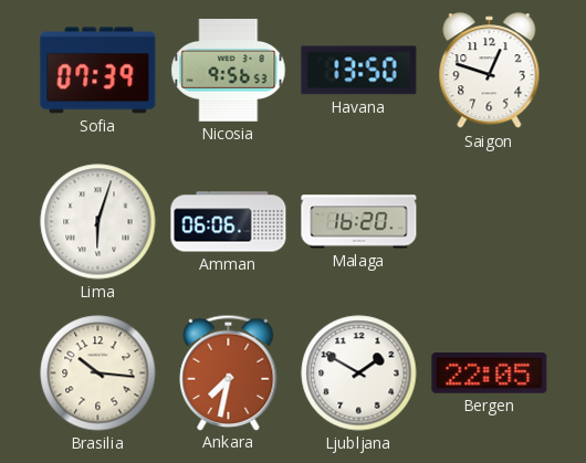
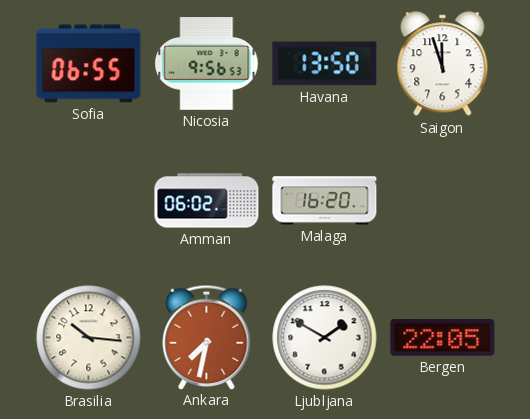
Sofia: 07:39 -> 06:55
Saigon: 12:48 -> 11:57
Lima: 6:03 -> none
Amman: 06:06 -> 06:02
